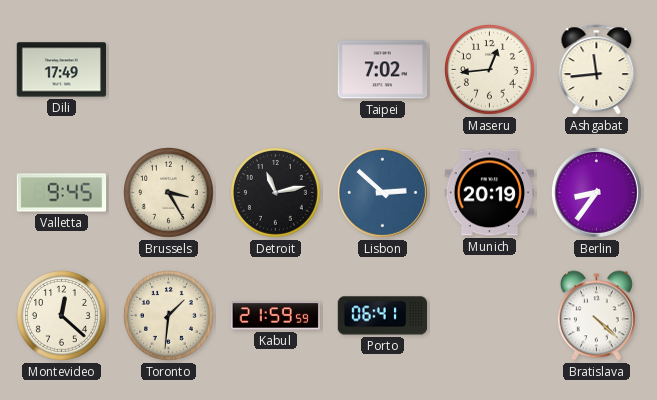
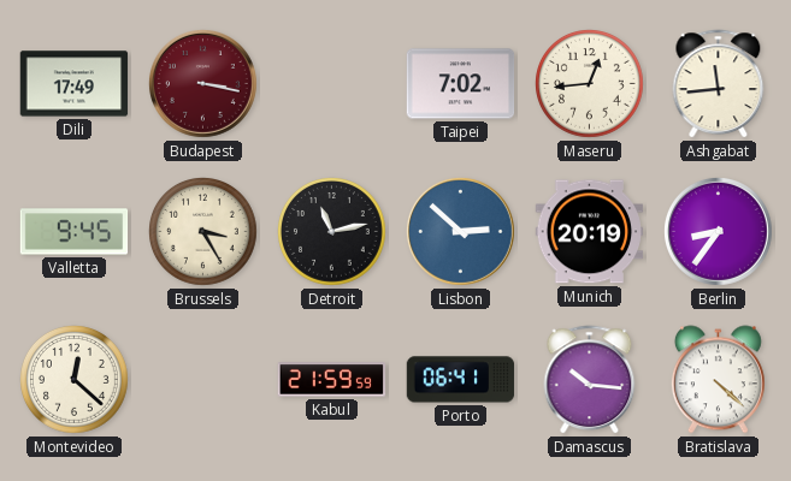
Budapest: none -> 3:17
Toronto: 1:31 -> none
Damascus: none -> 10:16
